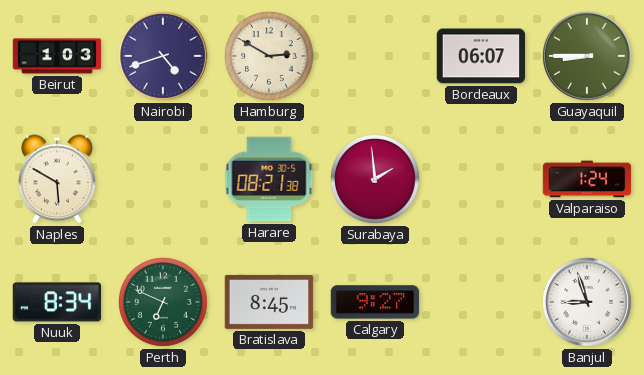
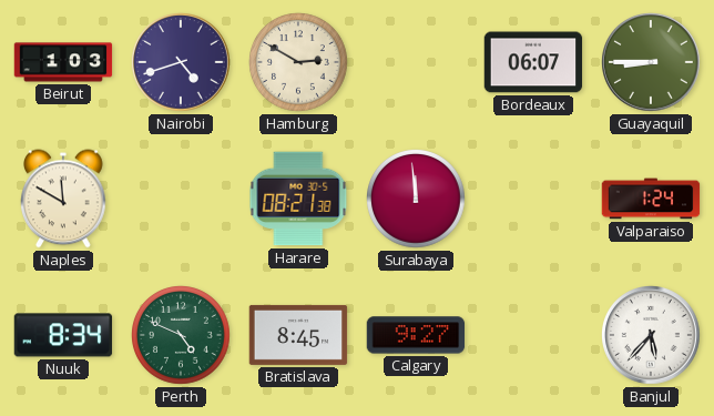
Naples: 5:50 -> 11:50
Surabaya: 1:59 -> 11:59
Perth: 6:49 -> 4:49
Banjul: 8:57 -> 5:37
